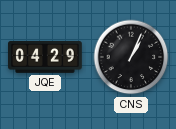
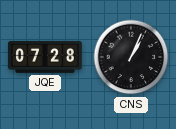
JQE: 04:29 -> 07:28
